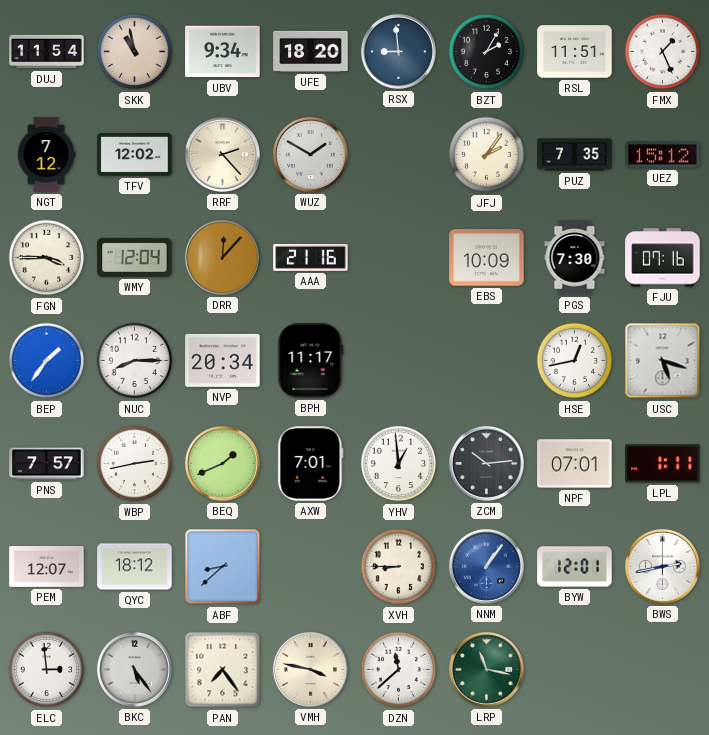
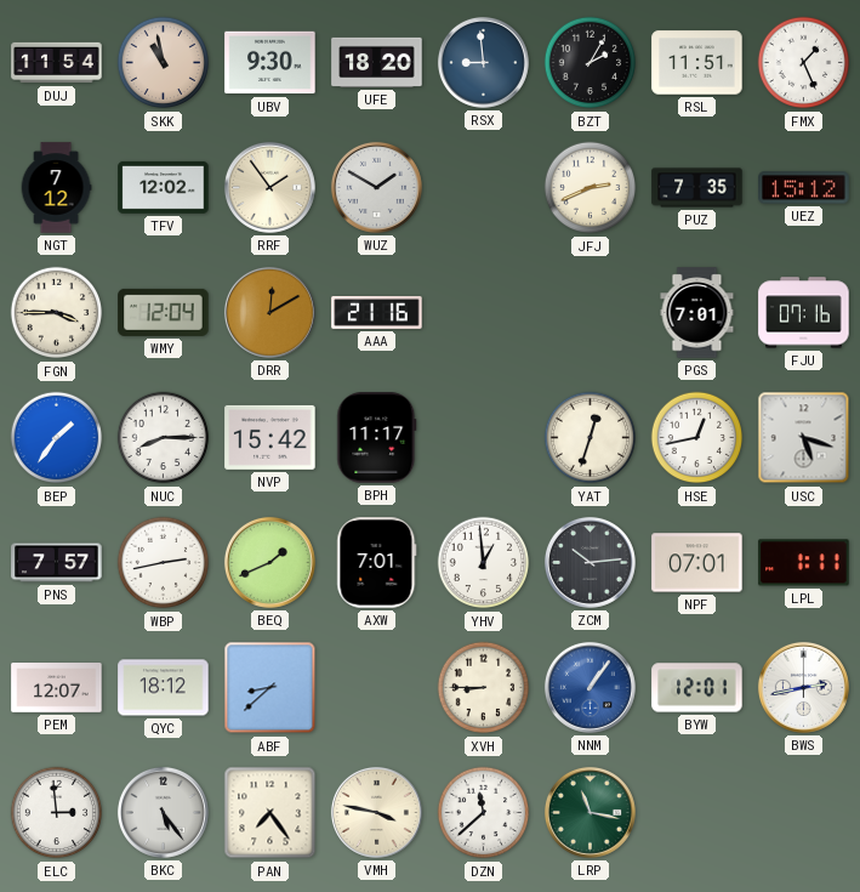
UBV: 9:34 -> 9:30
RRF: 2:23 -> 1:54
JFJ: 2:06 -> 2:41
DRR: 12:07 -> 12:10
EBS: 10:09 -> none
PGS: 7:30 -> 7:01
NVP: 20:34 -> 15:42
YAT: none -> 12:33
